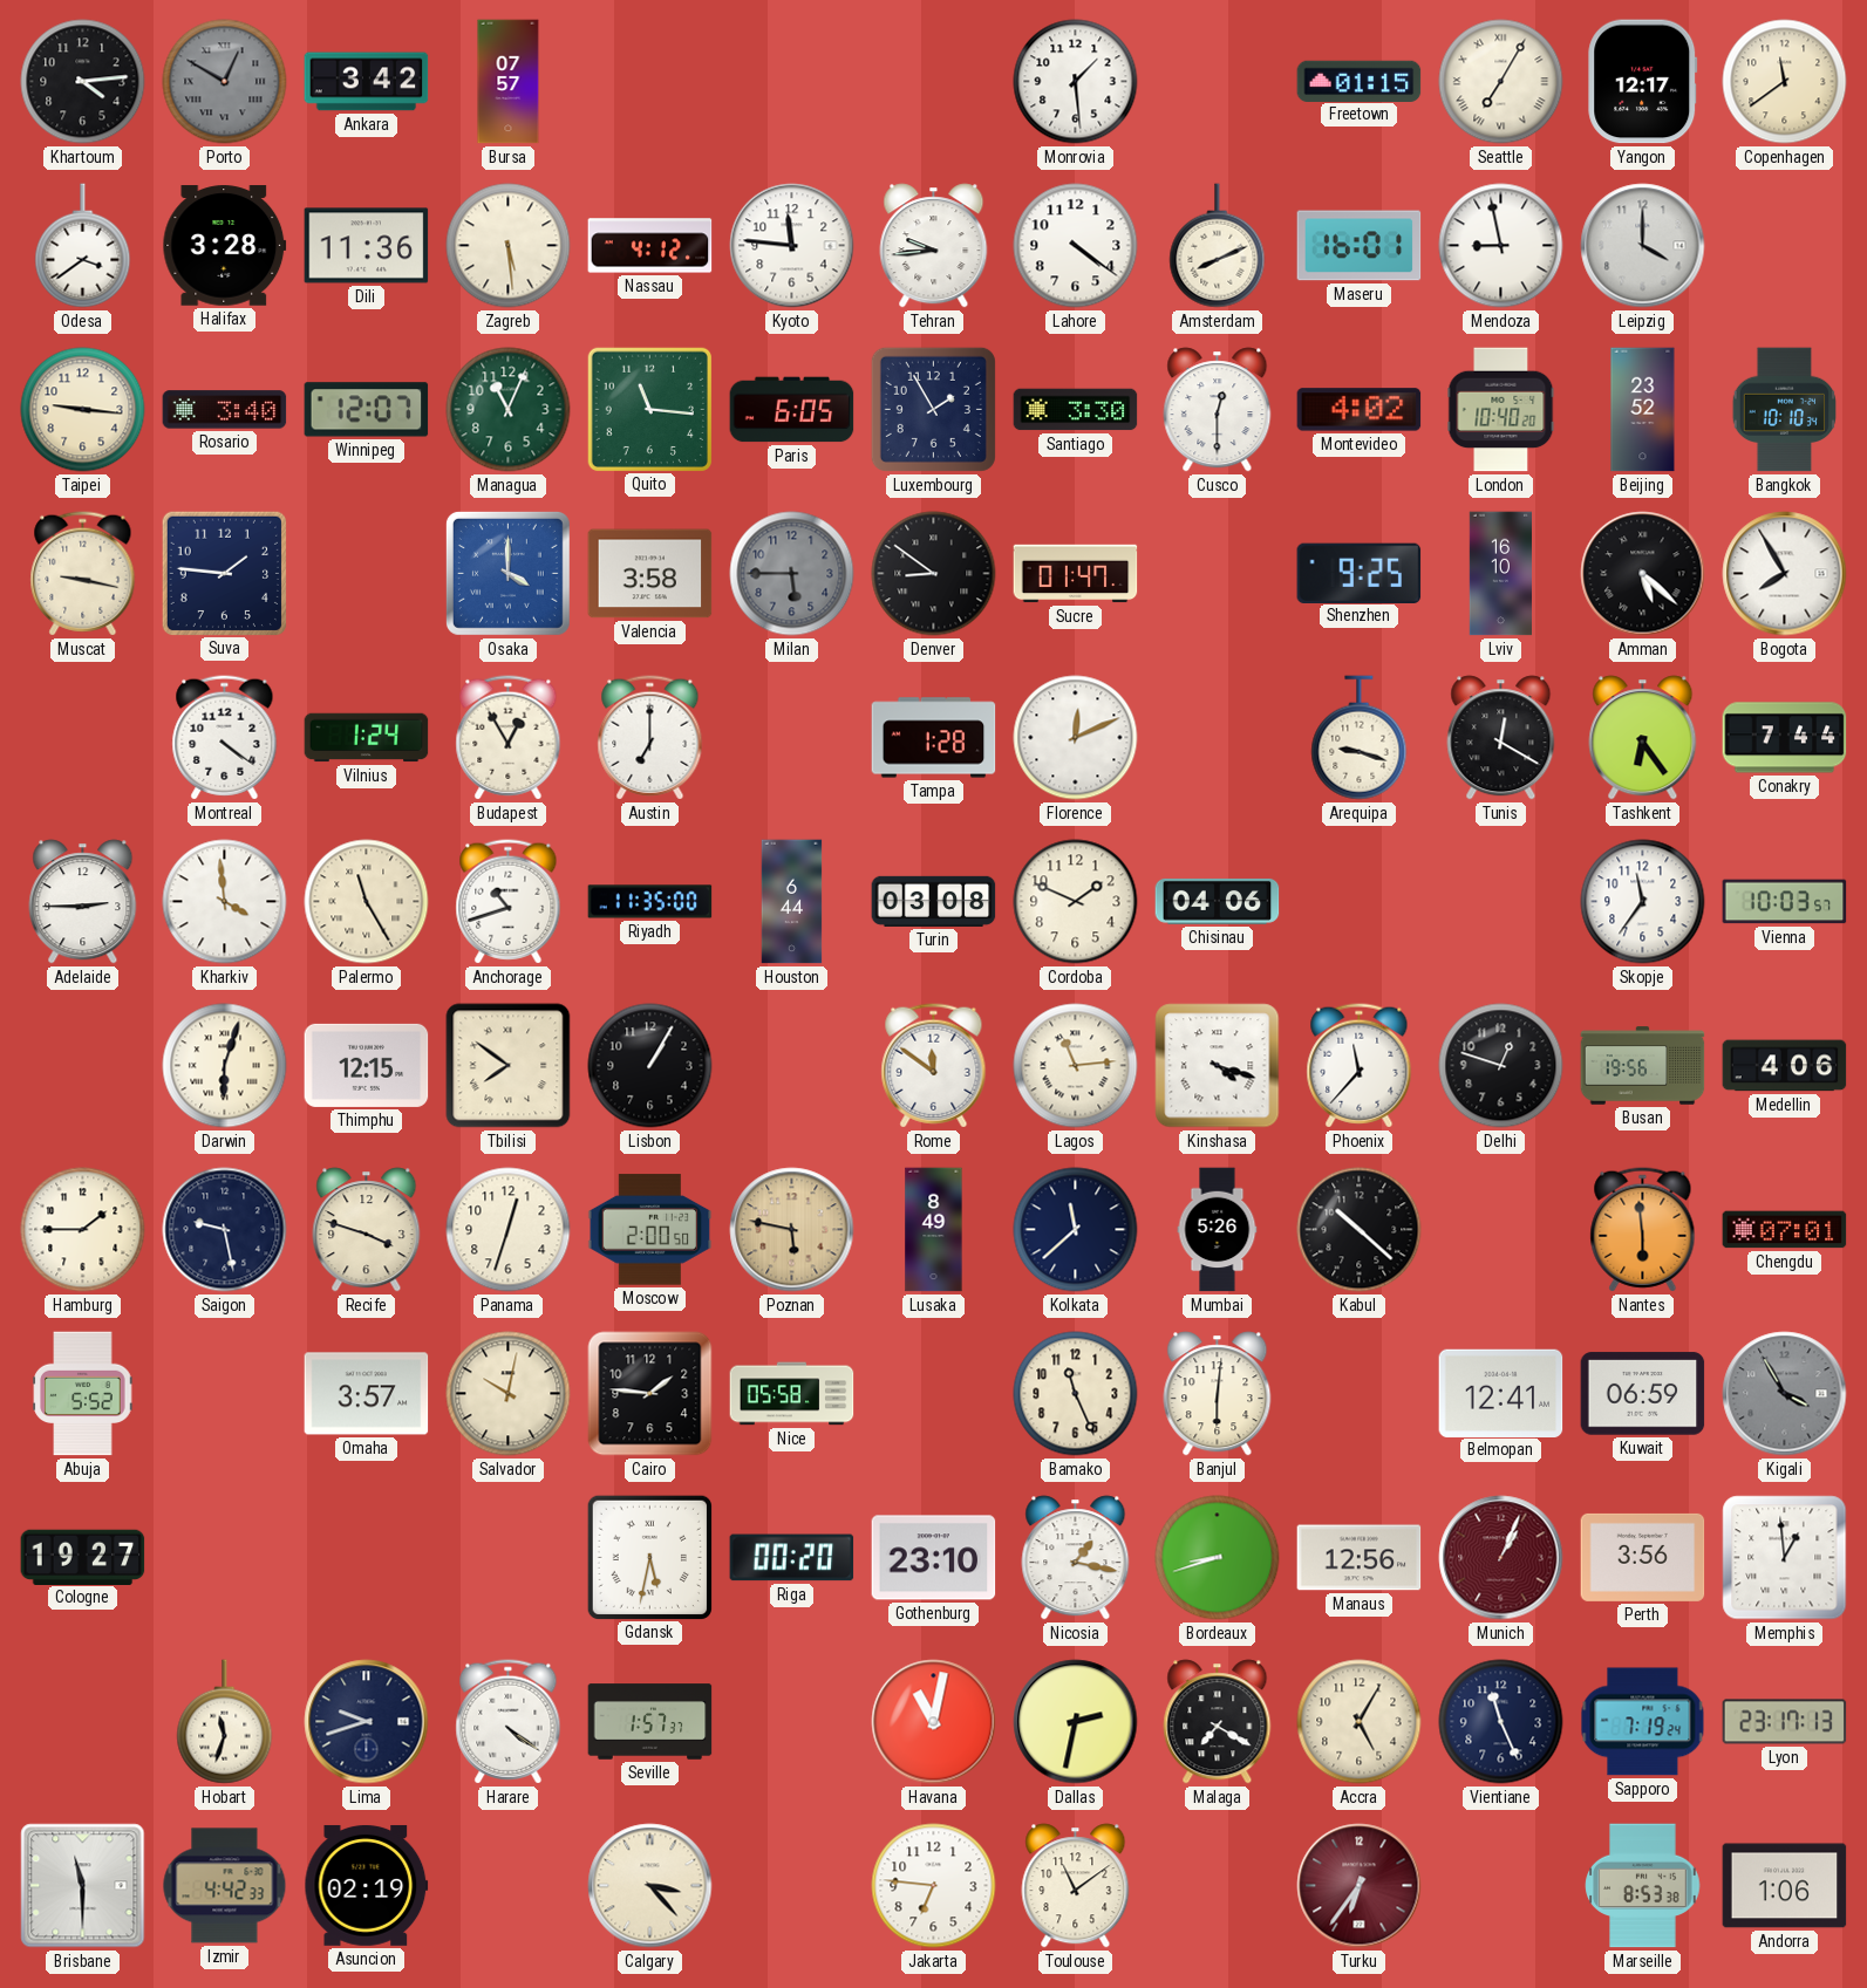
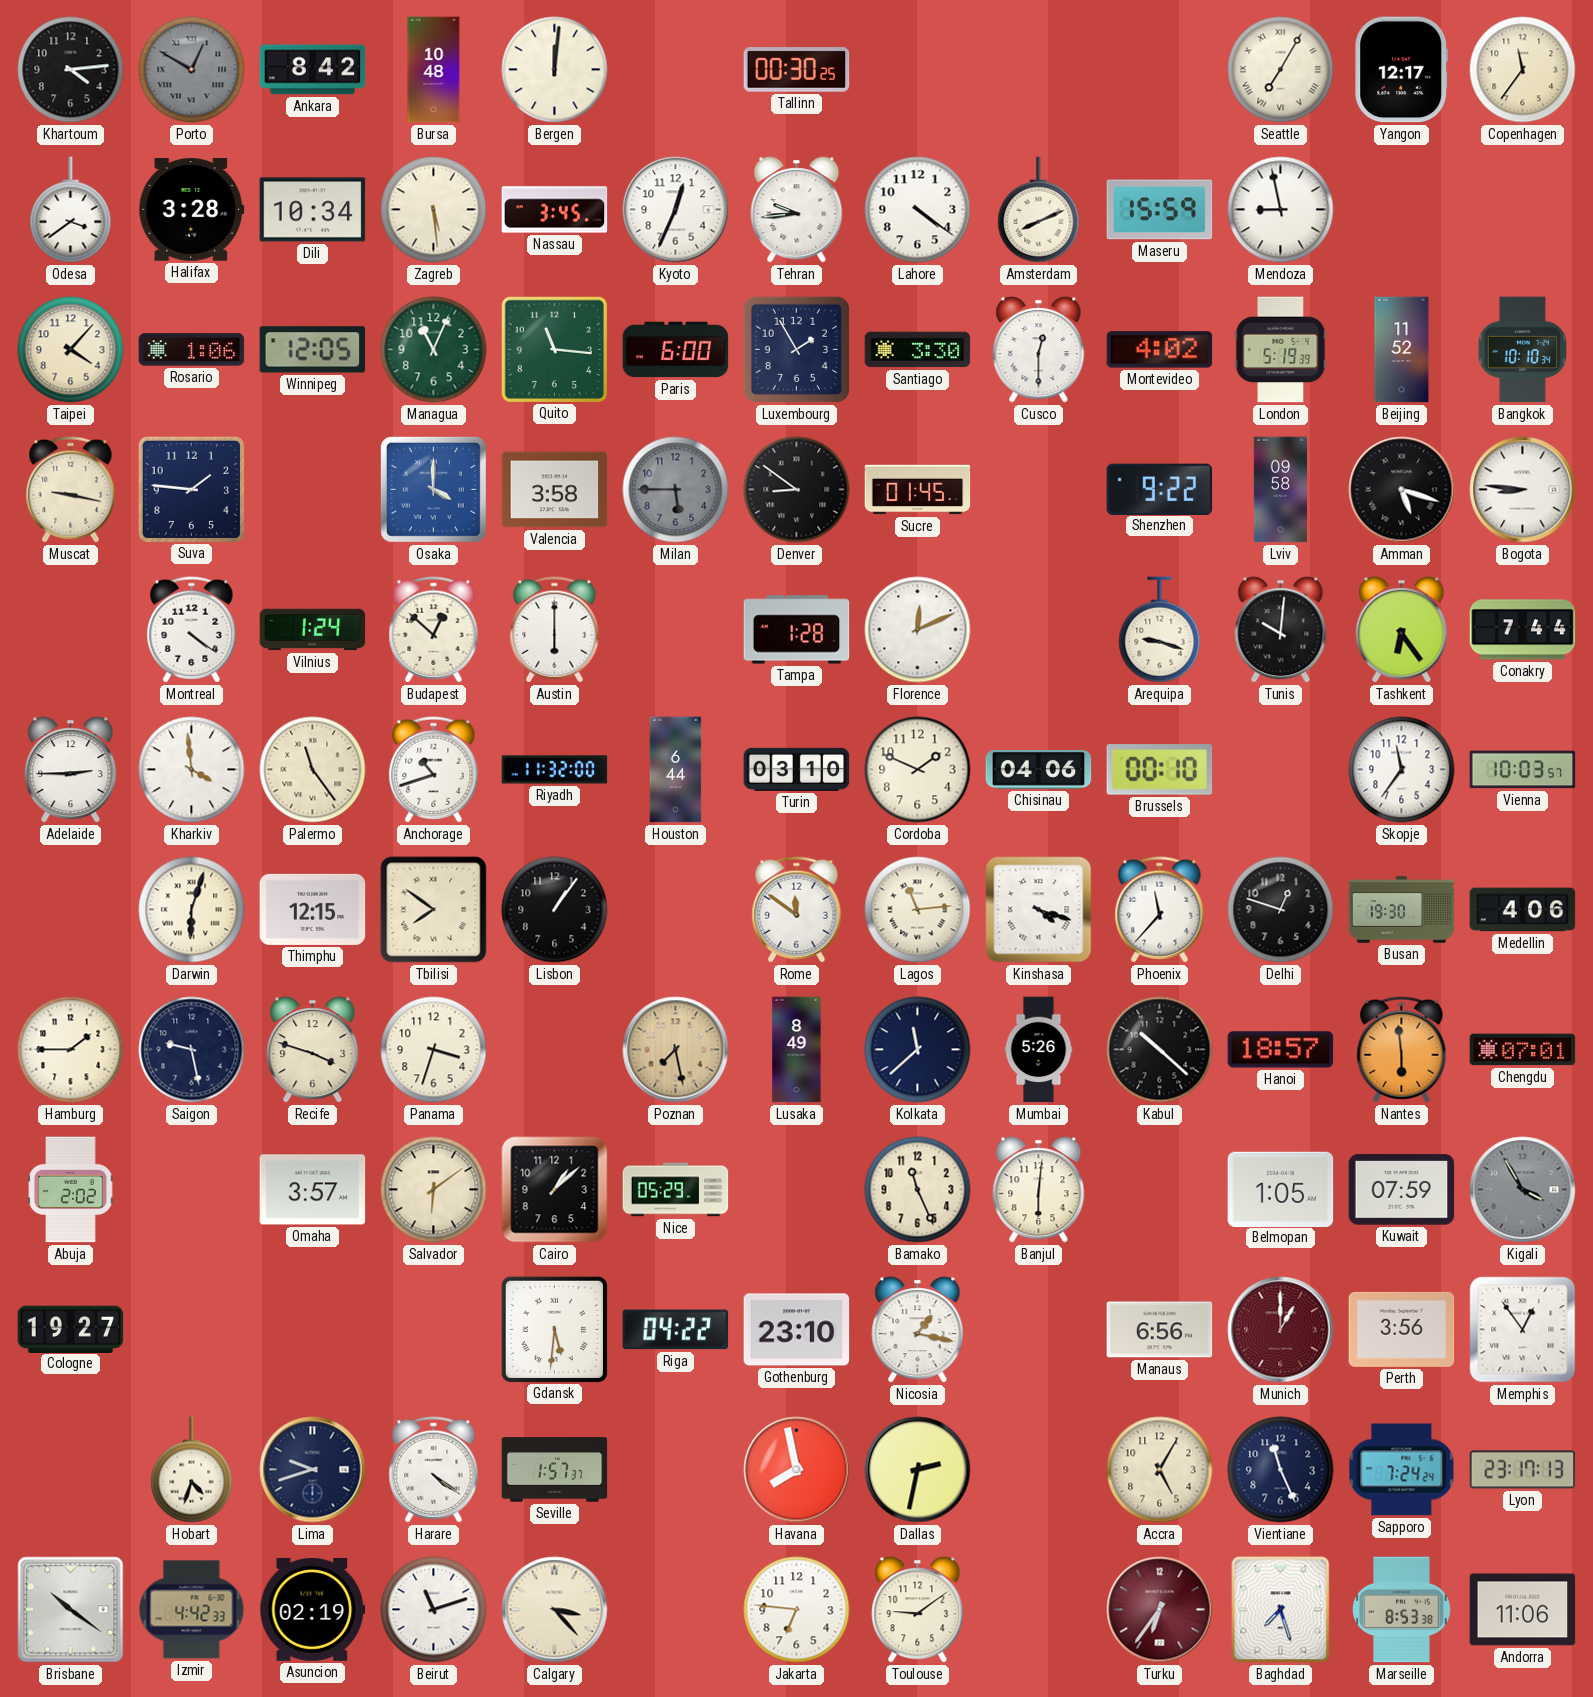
Ankara: 3:42 -> 8:42
Bursa: 07:57 -> 10:48
Bergen: none -> 12:01
Tallinn: none -> 00:30
Monrovia: 1:29 -> none
Freetown: 01:15 -> none
Copenhagen: 11:39 -> 11:36
Dili: 11:36 -> 10:34
Nassau: 4:12 -> 3:45
Kyoto: 11:46 -> 12:34
Maseru: 16:01 -> 15:59
Leipzig: 4:00 -> none
Taipei: 9:16 -> 4:07
Rosario: 3:40 -> 1:06
Winnipeg: 12:07 -> 12:05
Paris: 6:05 -> 6:00
London: 10:40 -> 5:19
Beijing: 23:52 -> 11:52
Sucre: 01:47 -> 01:45
Shenzhen: 9:25 -> 9:22
Lviv: 16:10 -> 09:58
Amman: 5:22 -> 5:18
Bogota: 7:55 -> 8:46
Budapest: 12:55 -> 12:52
Austin: 7:00 -> 6:00
Tunis: 12:20 -> 10:01
Palermo: 11:25 -> 11:24
Riyadh: 11:35 -> 11:32
Turin: 03:08 -> 03:10
Brussels: none -> 00:10
Lisbon: 1:05 -> 1:06
Busan: 19:56 -> 19:30
Panama: 12:33 -> 3:33
Moscow: 2:00 -> none
Poznan: 5:47 -> 7:28
Hanoi: none -> 18:57
Abuja: 5:52 -> 2:02
Salvador: 10:02 -> 6:09
Cairo: 1:46 -> 1:08
Nice: 05:58 -> 05:29
Belmopan: 12:41 -> 1:05
Kuwait: 06:59 -> 07:59
Gdansk: 5:32 -> 5:31
Riga: 00:20 -> 04:22
Bordeaux: 8:42 -> none
Manaus: 12:56 -> 6:56
Munich: 1:04 -> 1:00
Memphis: 12:59 -> 12:54
Hobart: 11:33 -> 4:33
Havana: 11:02 -> 7:58
Malaga: 7:20 -> none
Sapporo: 7:19 -> 7:24
Brisbane: 11:30 -> 10:21
Beirut: none -> 11:12
Toulouse: 11:09 -> 9:09
Baghdad: none -> 7:27
Andorra: 1:06 -> 11:06
